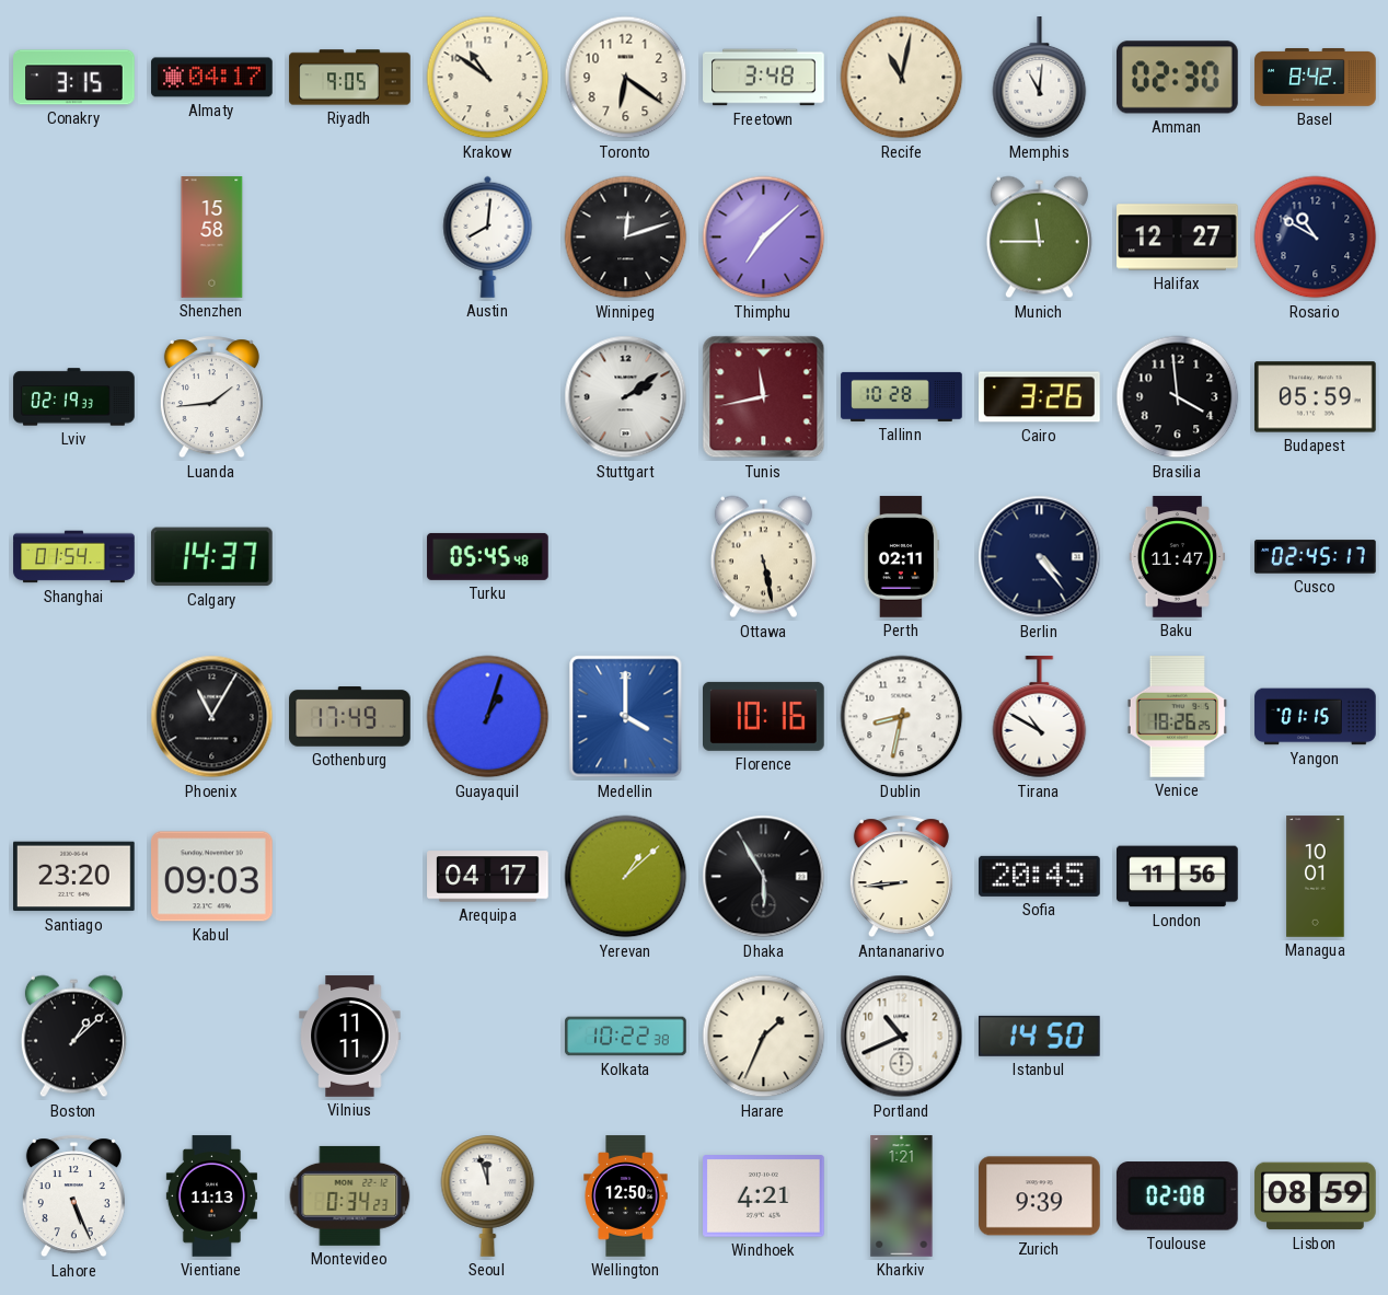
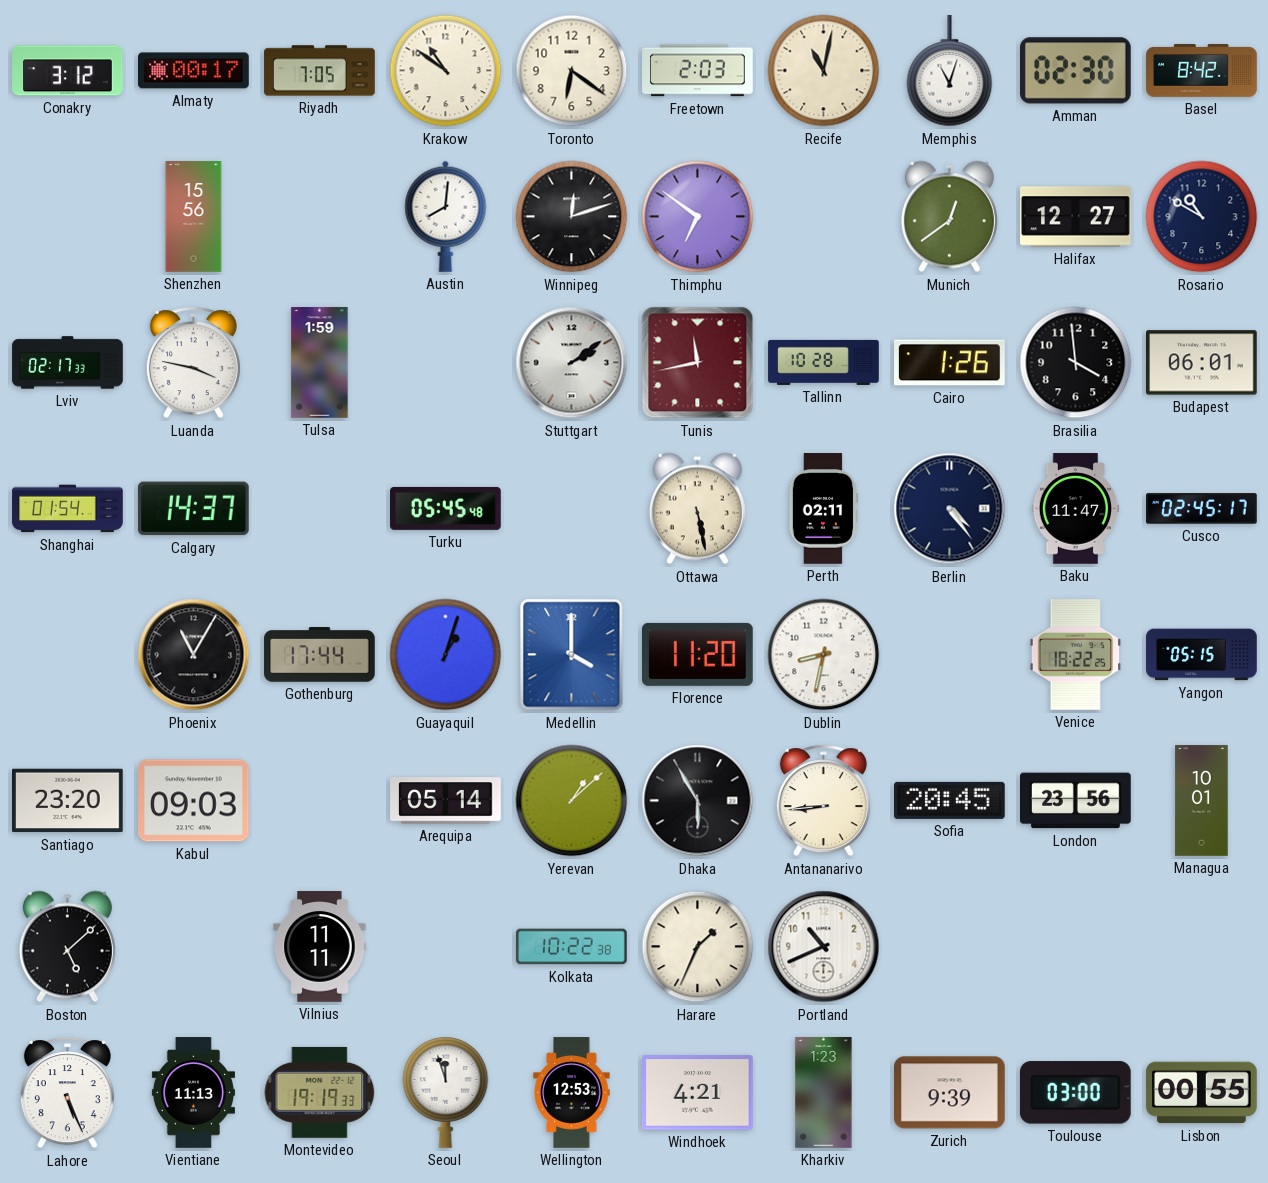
Conakry: 3:15 -> 3:12
Almaty: 04:17 -> 00:17
Riyadh: 9:05 -> 7:05
Freetown: 3:48 -> 2:03
Memphis: 11:01 -> 11:03
Shenzhen: 15:58 -> 15:56
Thimphu: 7:08 -> 6:51
Munich: 11:45 -> 12:39
Lviv: 02:19 -> 02:17
Luanda: 1:44 -> 3:47
Tulsa: none -> 1:59
Cairo: 3:26 -> 1:26
Budapest: 05:59 -> 06:01
Gothenburg: 17:49 -> 17:44
Florence: 10:16 -> 11:20
Tirana: 10:50 -> none
Venice: 18:26 -> 18:22
Yangon: 01:15 -> 05:15
Arequipa: 04:17 -> 05:14
London: 11:56 -> 23:56
Boston: 1:08 -> 5:08
Istanbul: 14:50 -> none
Montevideo: 0:34 -> 19:19
Wellington: 12:50 -> 12:53
Kharkiv: 1:21 -> 1:23
Toulouse: 02:08 -> 03:00
Lisbon: 08:59 -> 00:55
